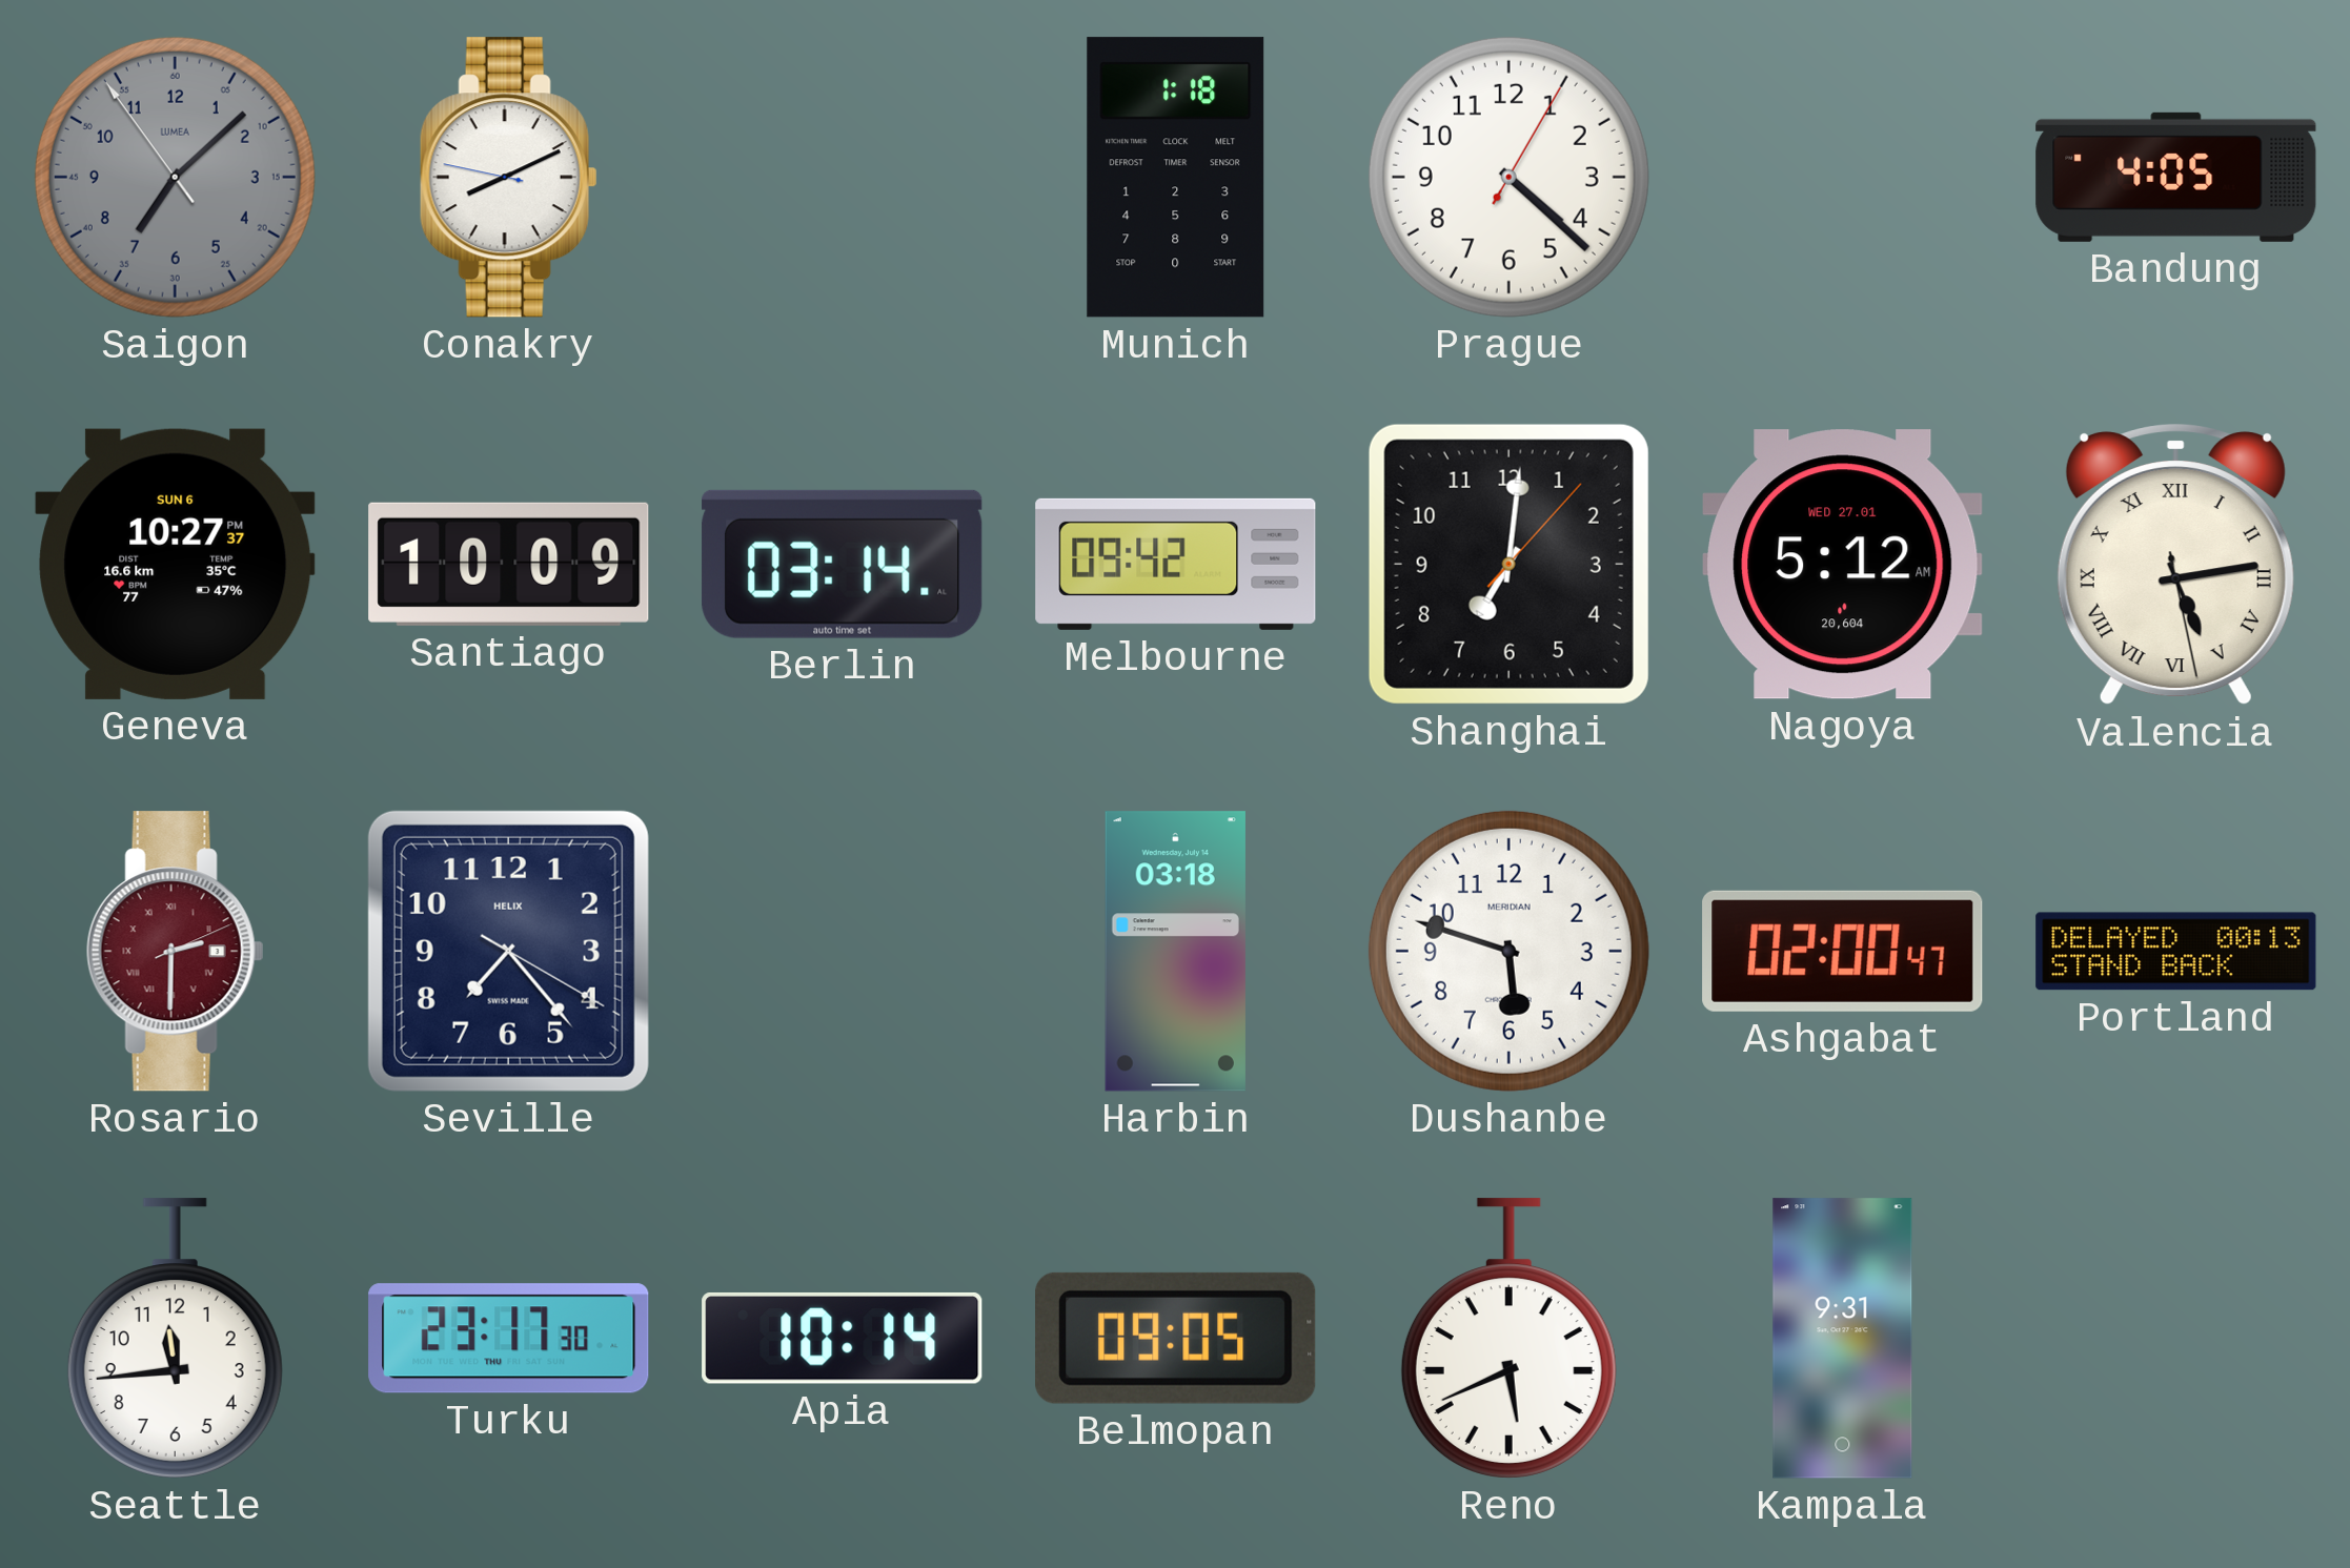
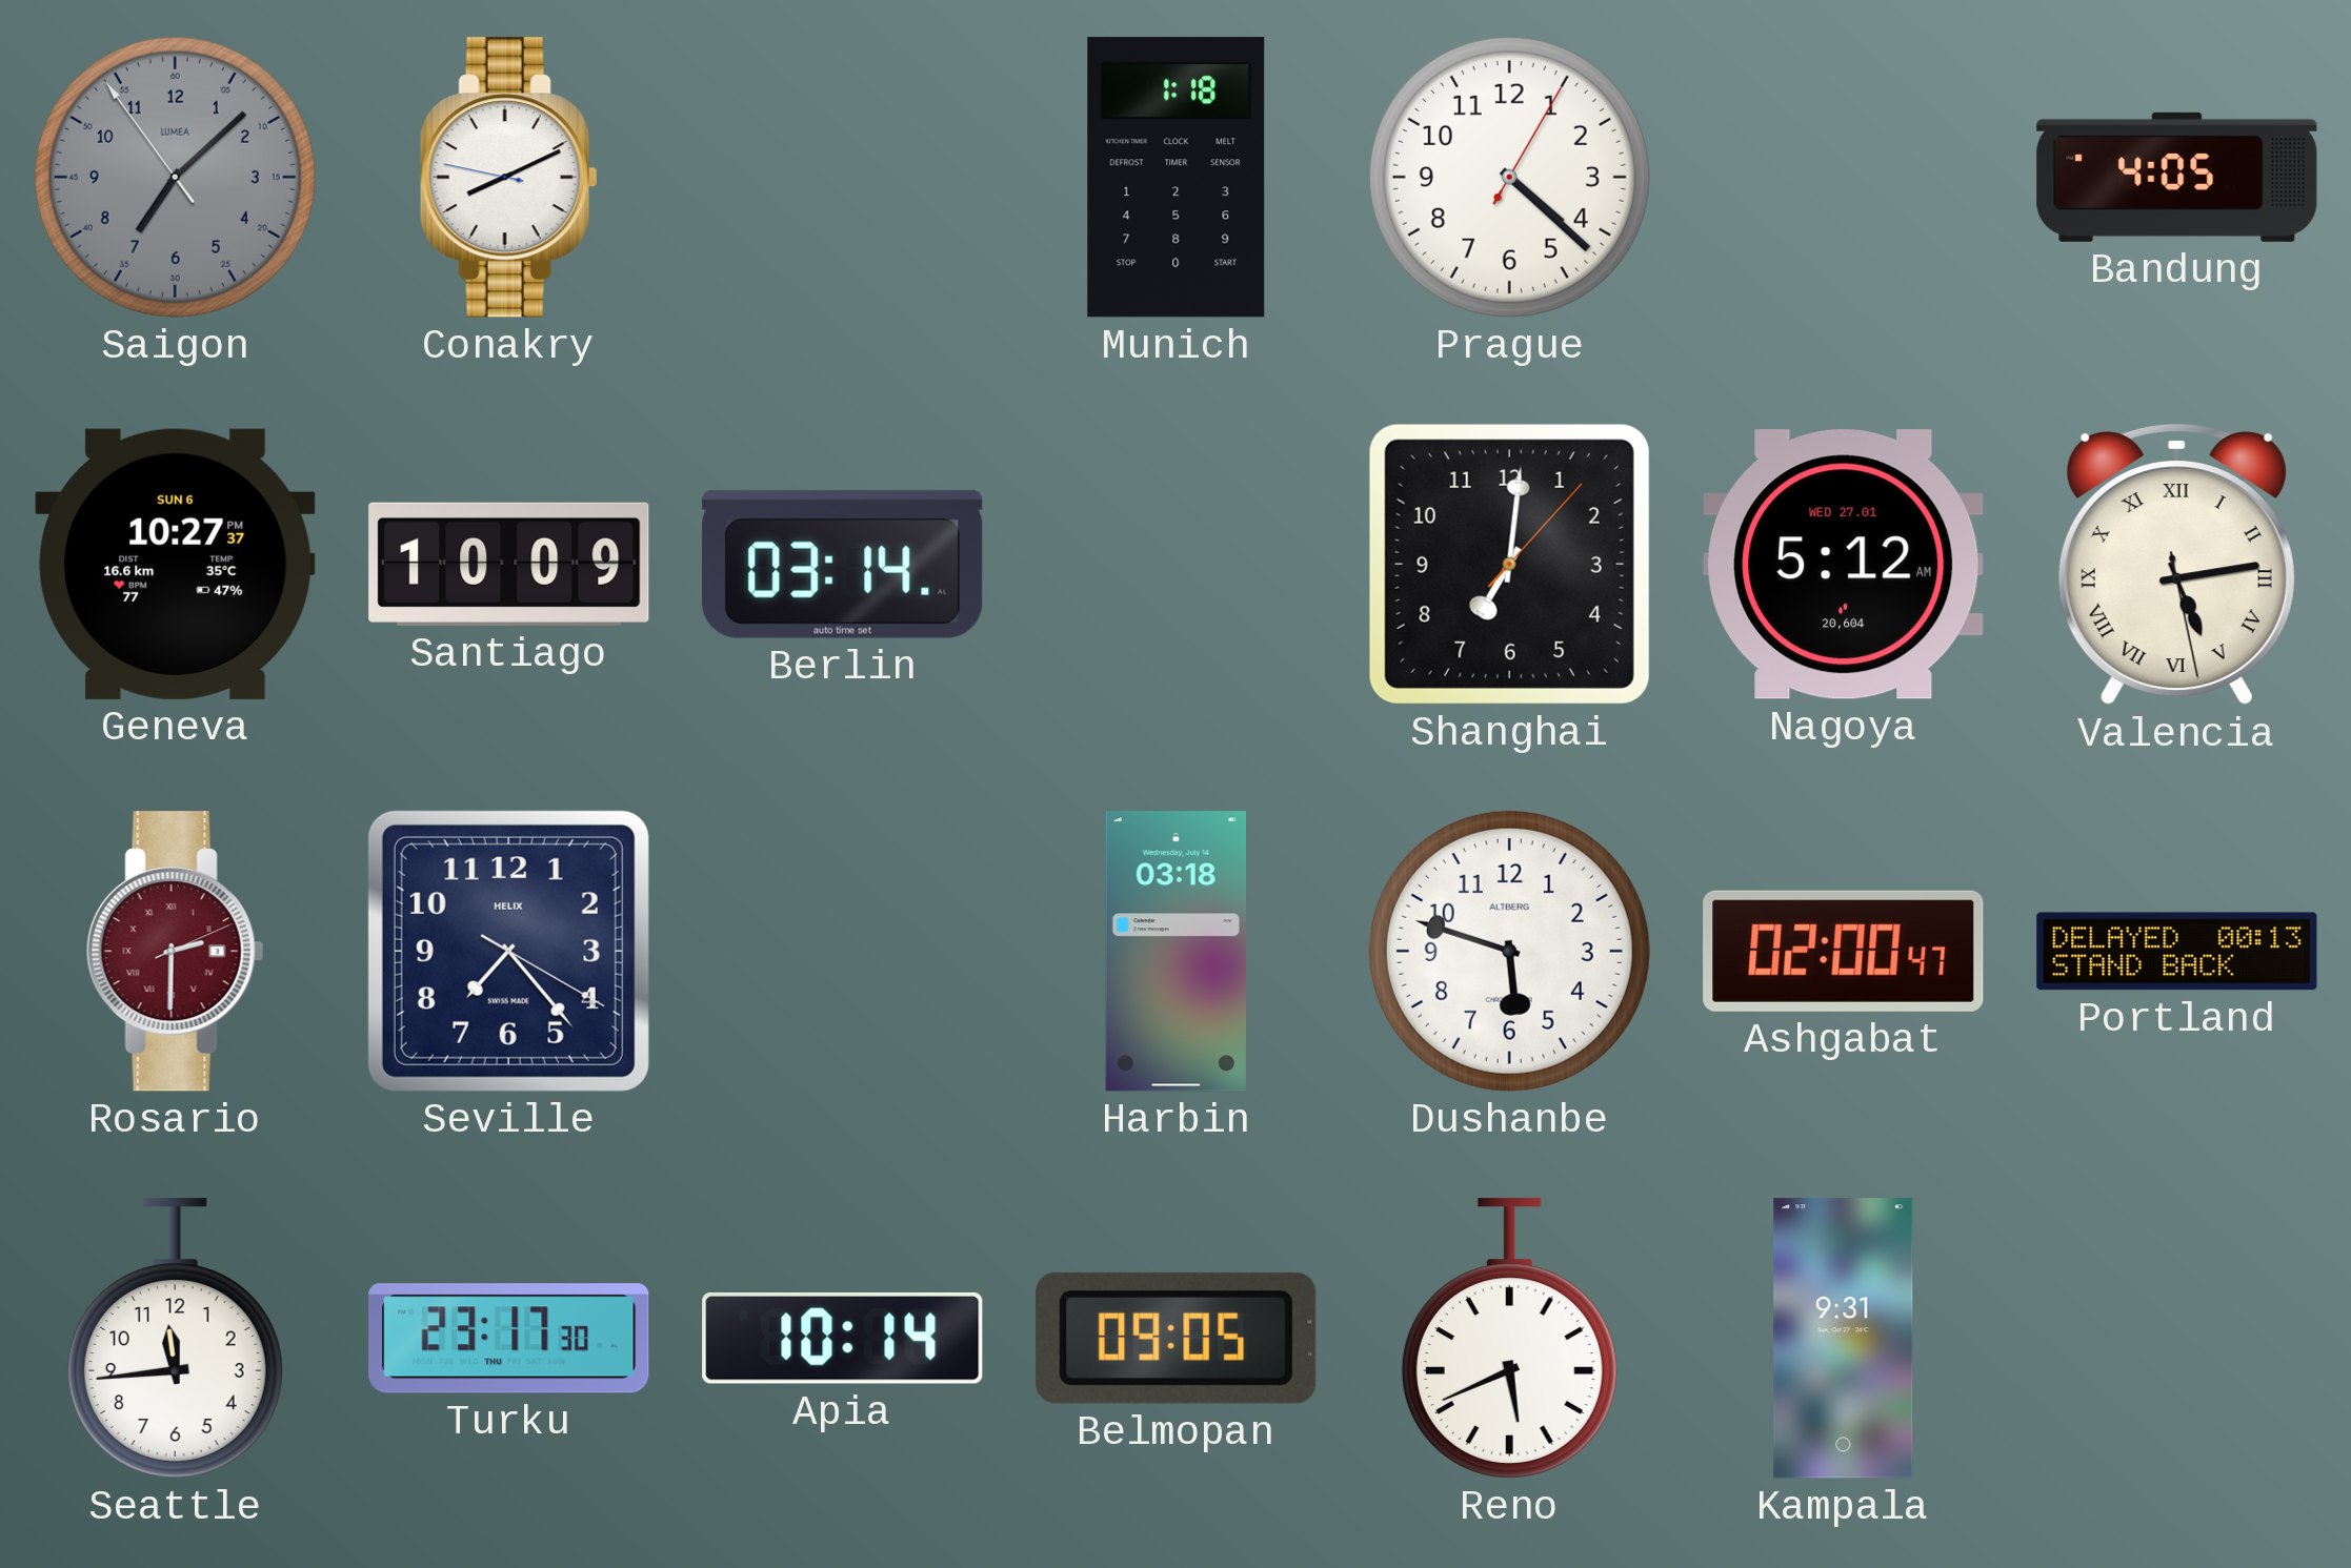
Melbourne: 09:42 -> none
Dushanbe brand: MERIDIAN -> ALTBERG
